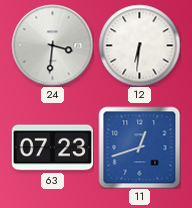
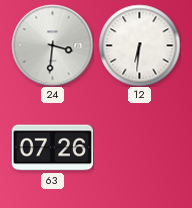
63: 07:23 -> 07:26
11: 12:42 -> none
